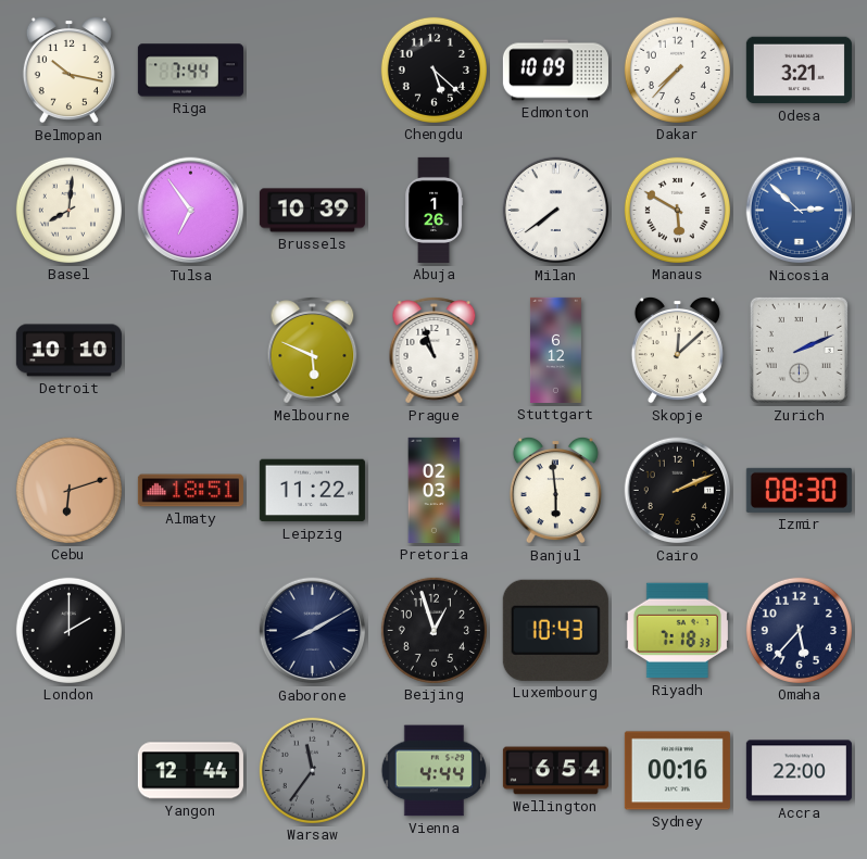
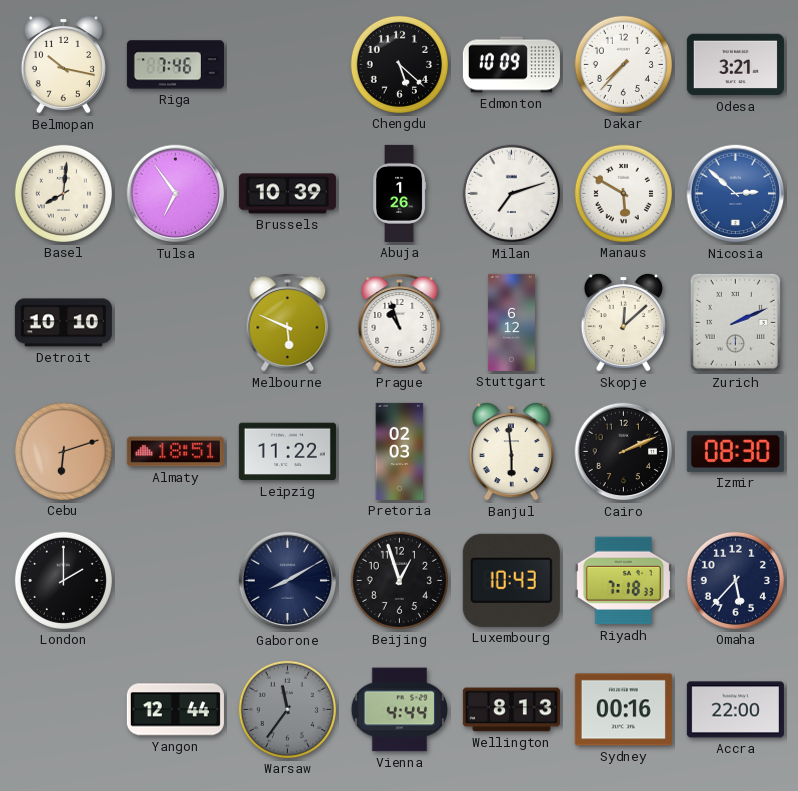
Riga: 7:44 -> 7:46
Milan: 7:39 -> 7:12
Wellington: 6:54 -> 8:13
